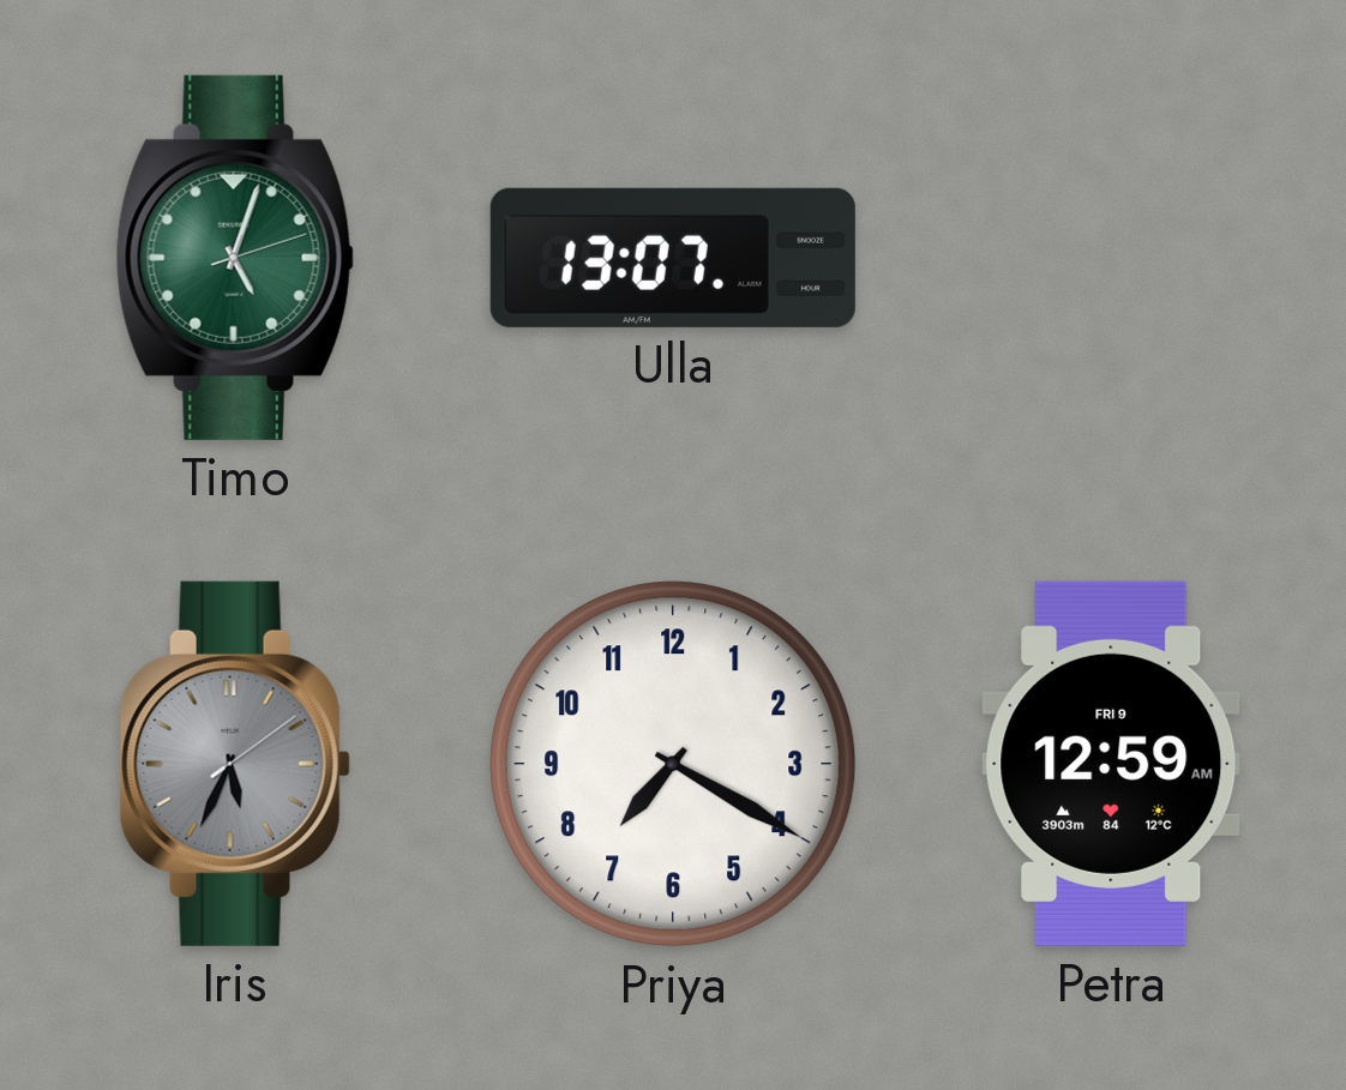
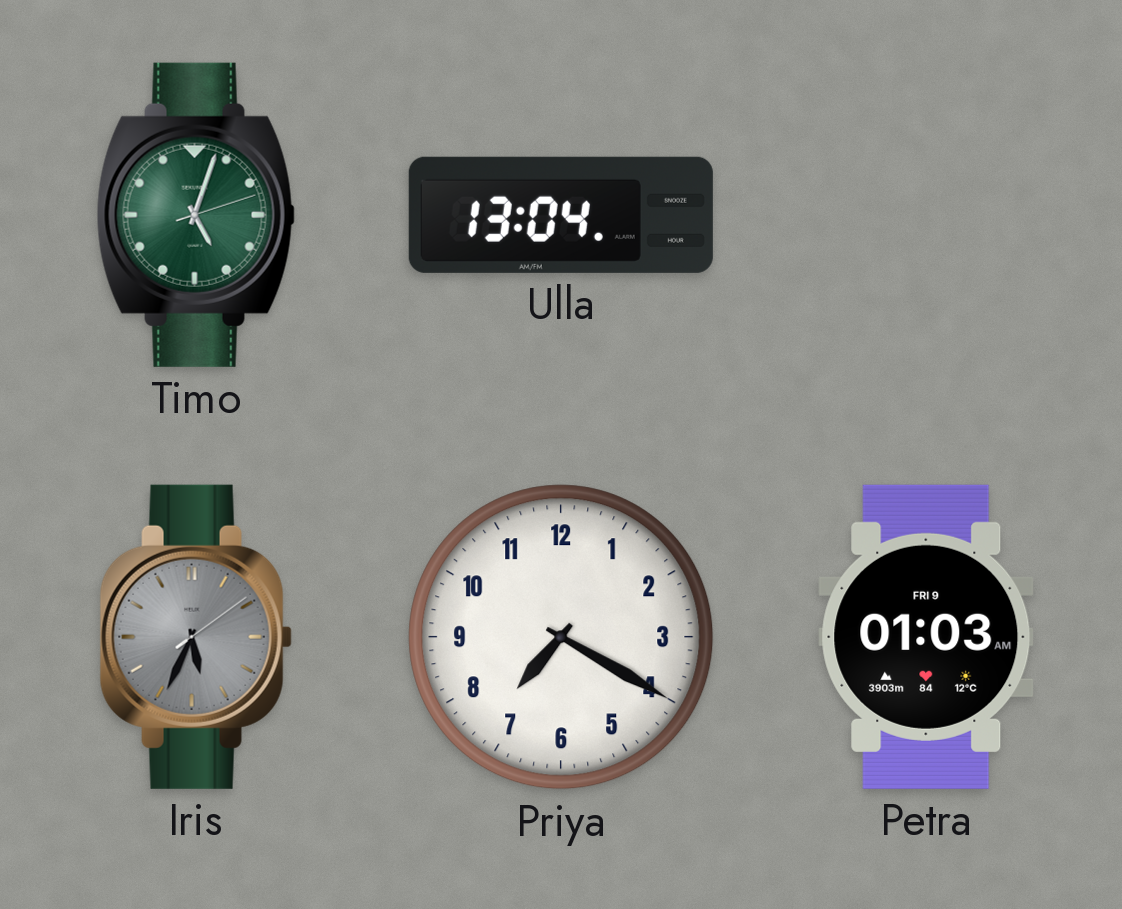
Ulla: 13:07 -> 13:04
Petra: 12:59 -> 01:03
